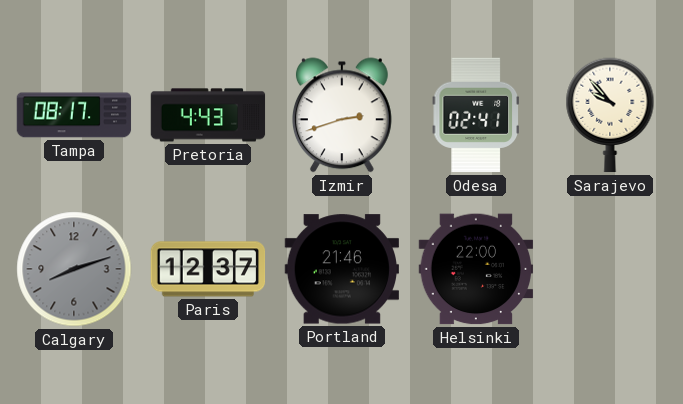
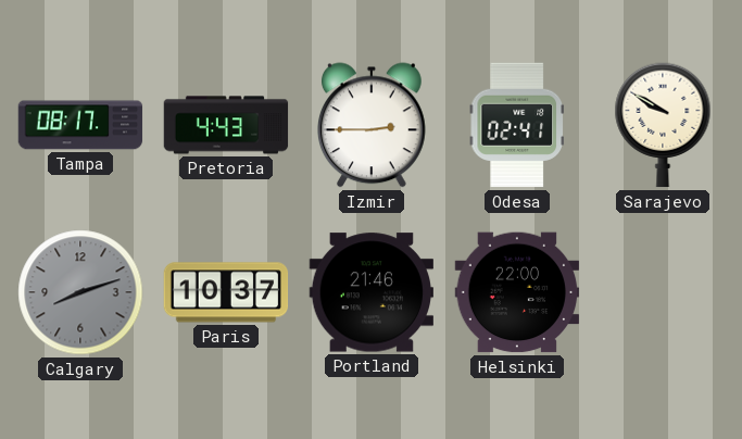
Izmir: 2:42 -> 2:45
Sarajevo: 9:53 -> 9:50
Paris: 12:37 -> 10:37
